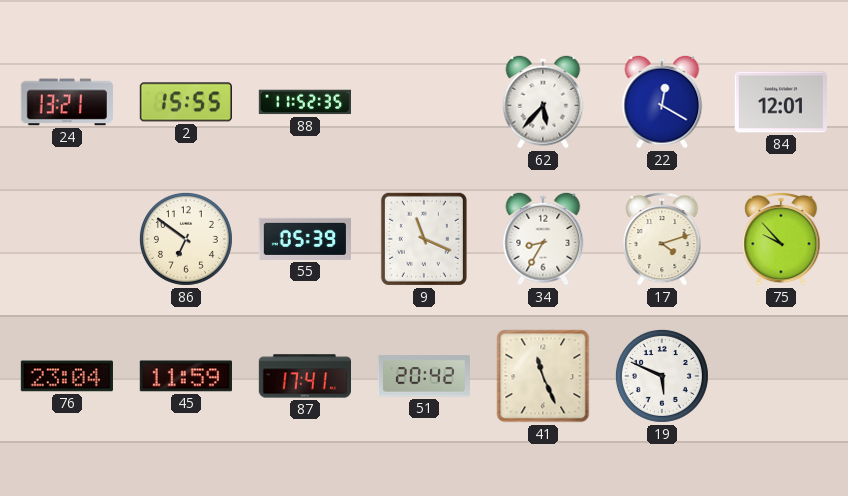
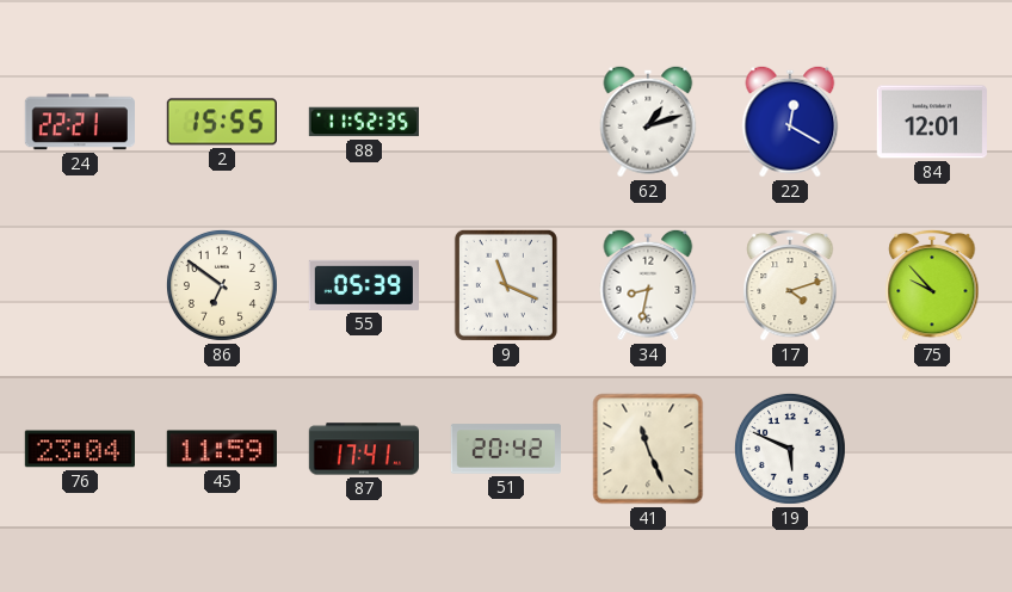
24: 13:21 -> 22:21
62: 5:37 -> 1:12
34: 8:35 -> 8:32
